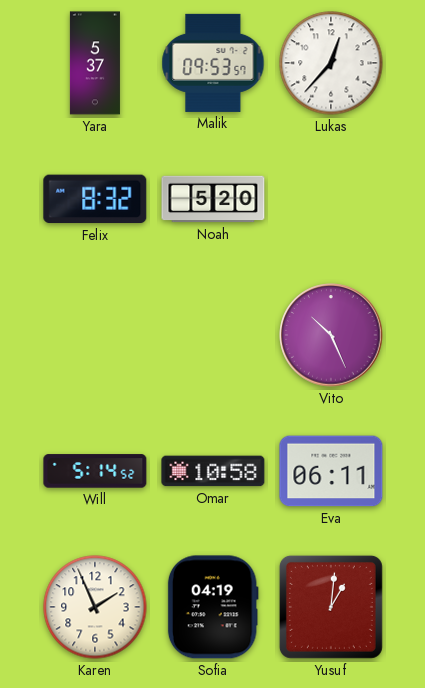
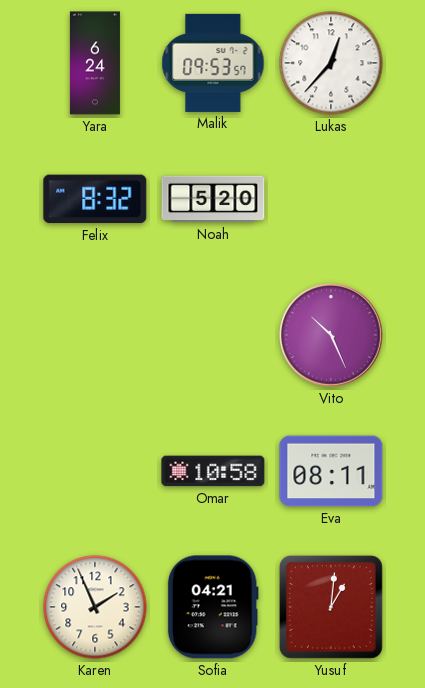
Yara: 5:37 -> 6:24
Will: 5:14 -> none
Eva: 06:11 -> 08:11
Sofia: 04:19 -> 04:21
